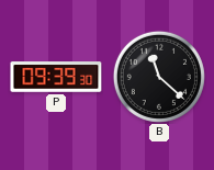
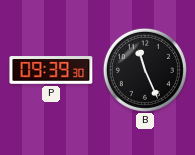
B: 11:22 -> 11:26
